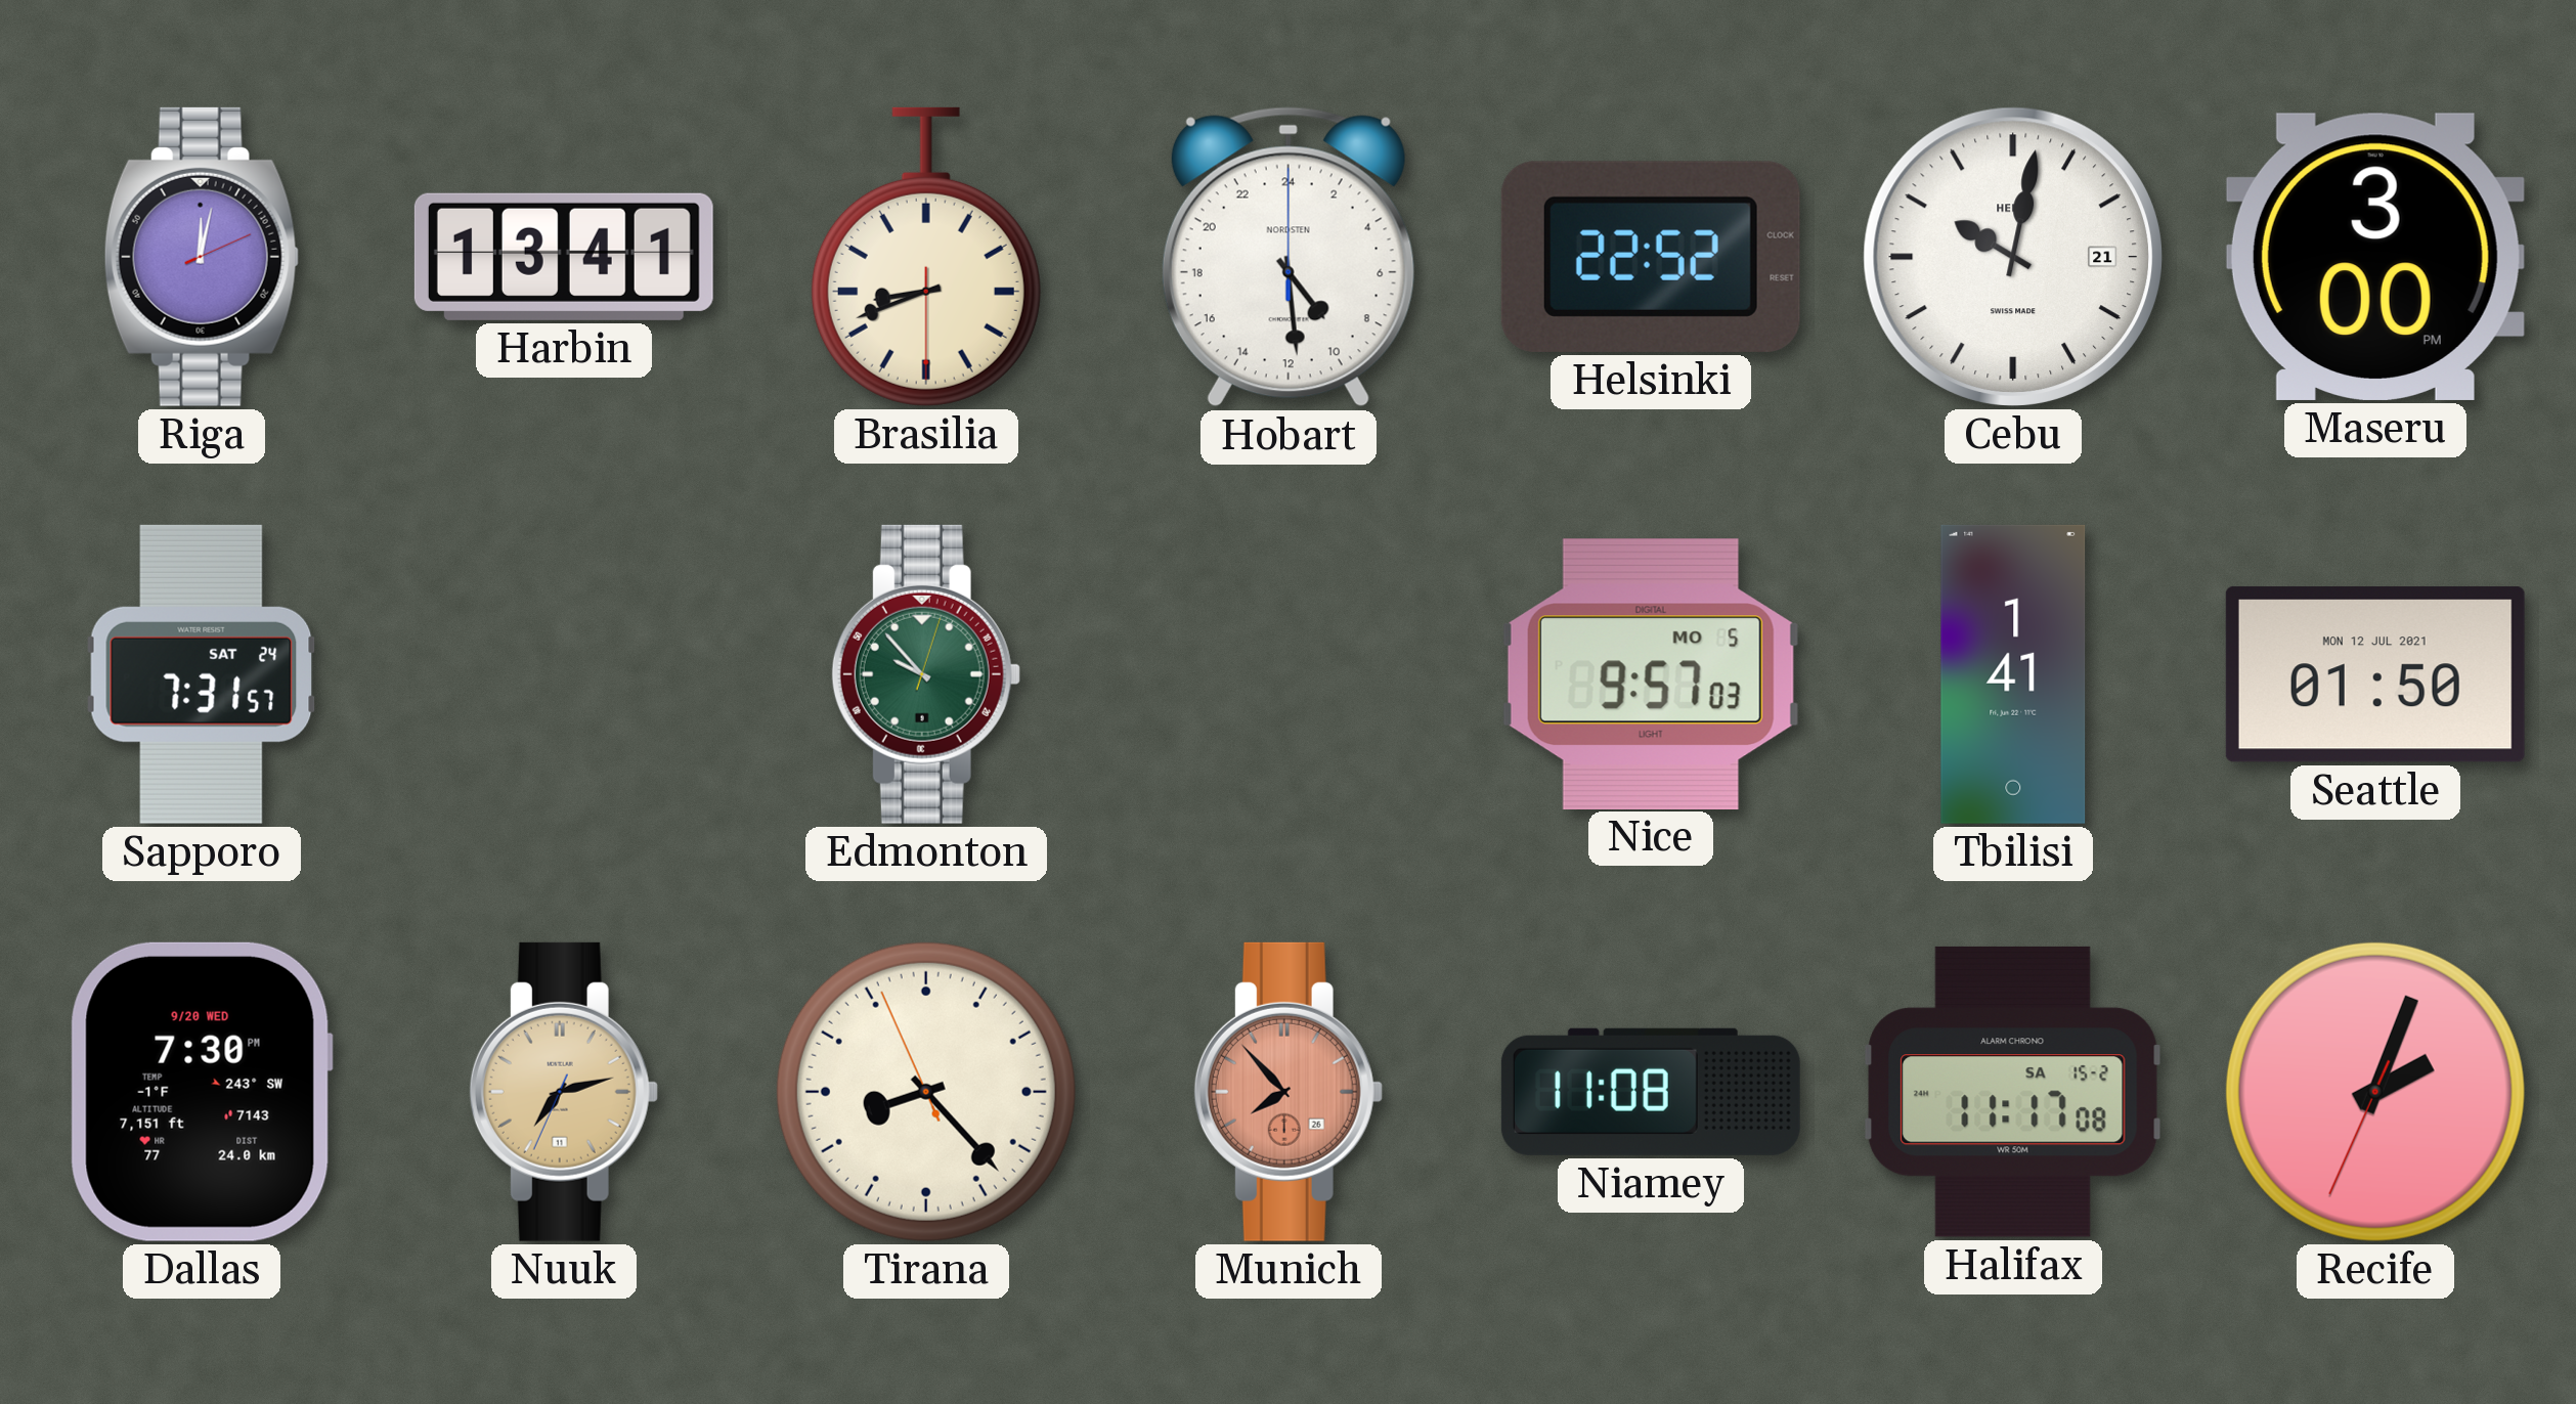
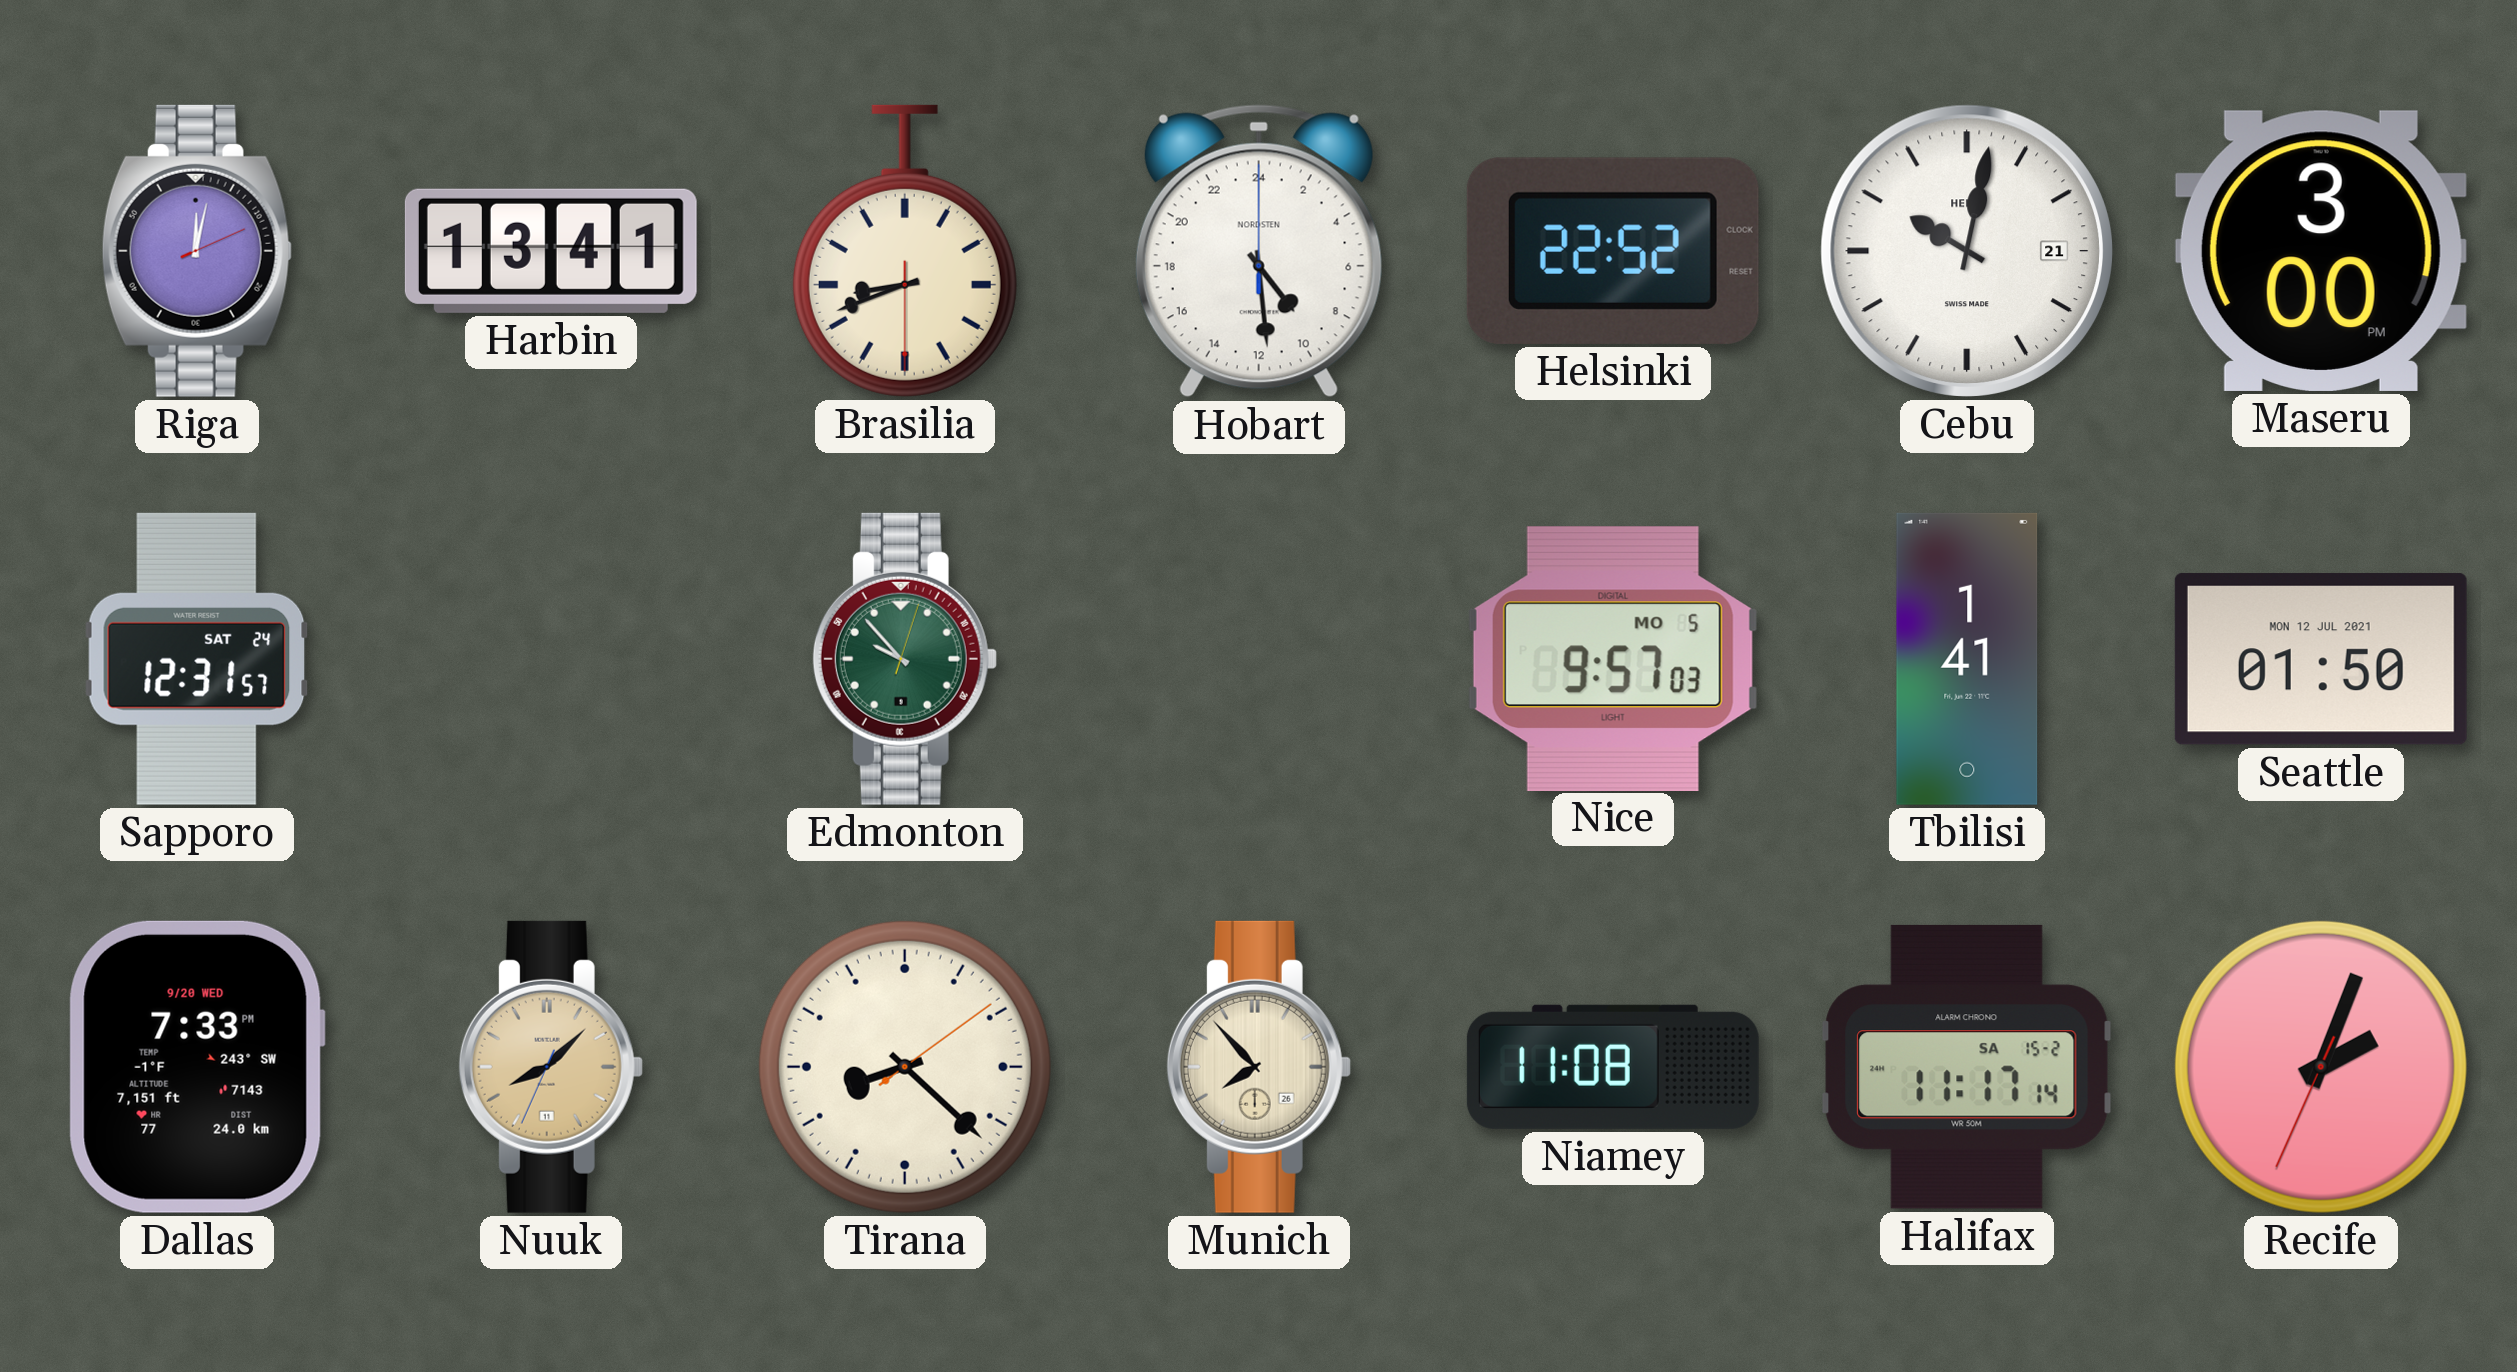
Sapporo: 7:31 -> 12:31
Dallas: 7:30 -> 7:33
Nuuk: 7:12 -> 8:07
Tirana: 8:22:56 -> 8:22:09
Munich dial: salmon -> cream
Halifax: 11:17:08 -> 11:17:14
